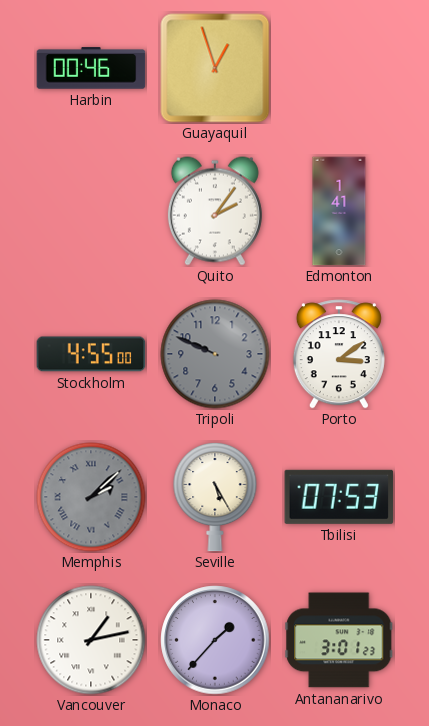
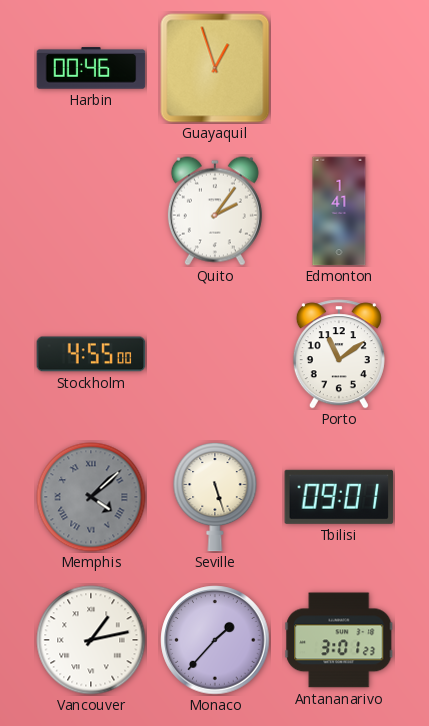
Tripoli: 9:49 -> none
Porto: 3:09 -> 11:09
Memphis: 2:08 -> 4:08
Seville: 5:25 -> 5:27
Tbilisi: 07:53 -> 09:01
